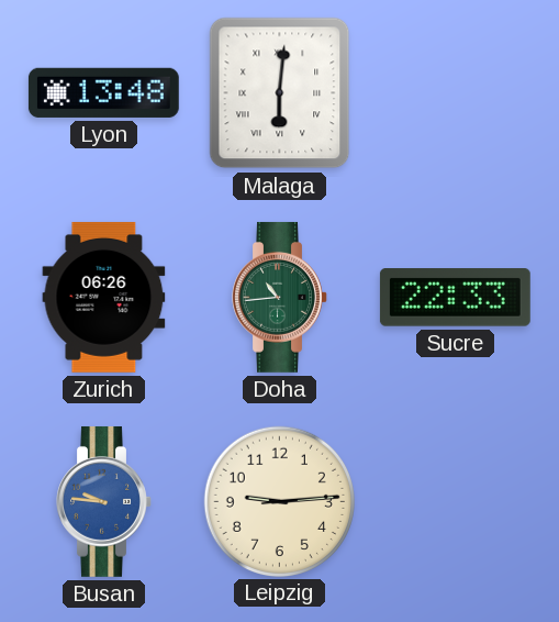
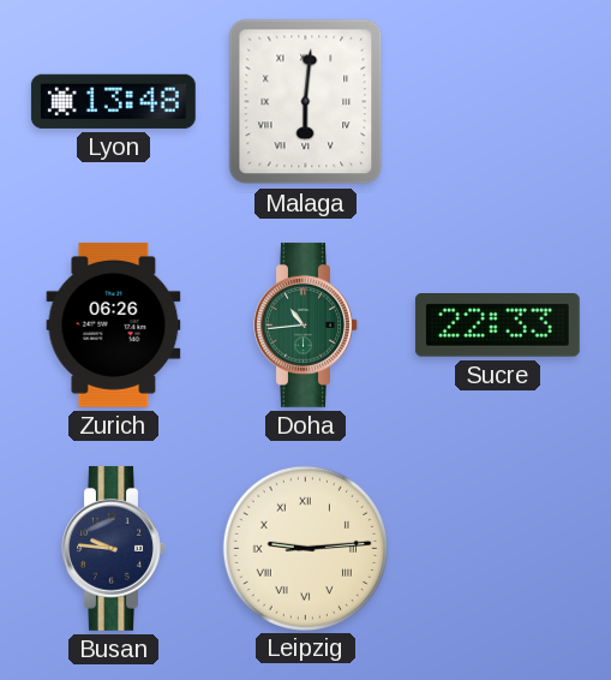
Busan dial: blue -> navy
Leipzig numerals: Arabic -> Roman
